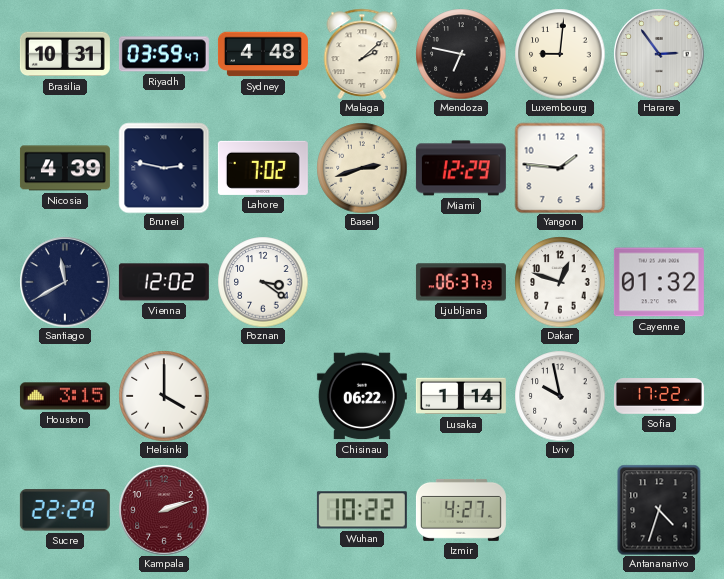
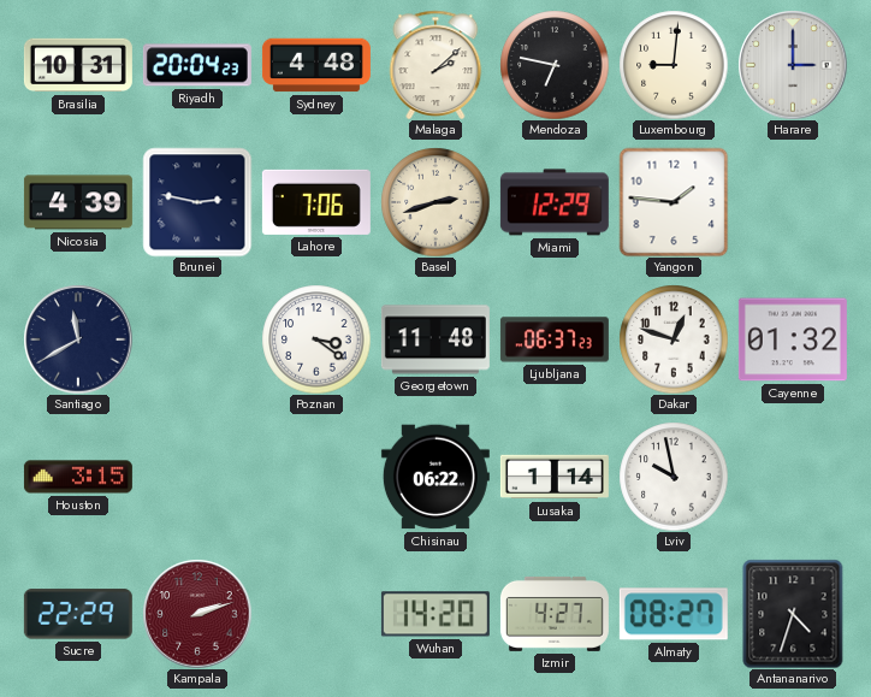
Riyadh: 03:59 -> 20:04
Harare: 2:54 -> 3:00
Lahore: 7:02 -> 7:06
Vienna: 12:02 -> none
Georgetown: none -> 11:48
Helsinki: 4:00 -> none
Sofia: 17:22 -> none
Wuhan: 10:22 -> 14:20
Almaty: none -> 08:27
